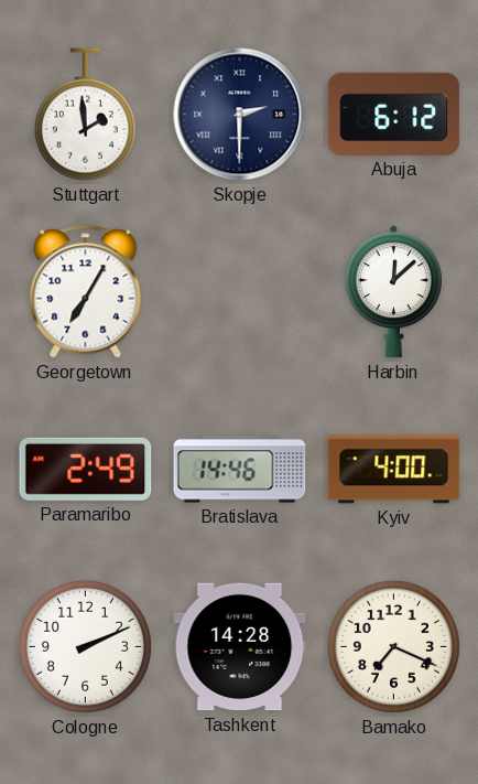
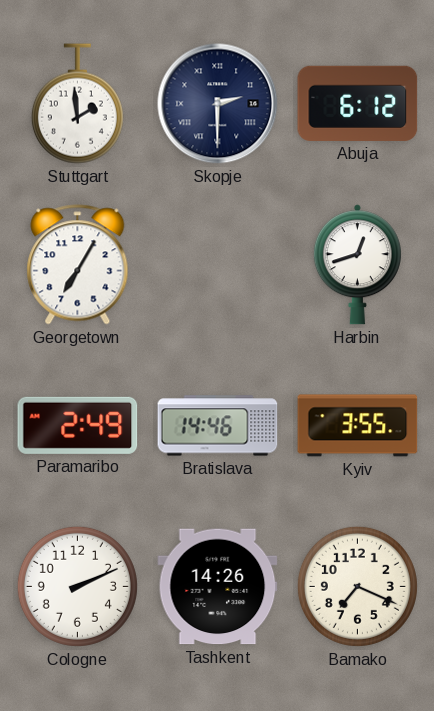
Harbin: 12:08 -> 12:42
Kyiv: 4:00 -> 3:55
Tashkent: 14:28 -> 14:26
